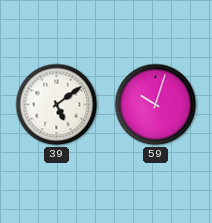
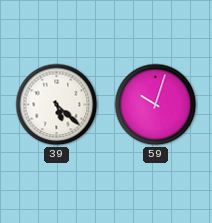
39: 5:09 -> 5:22
